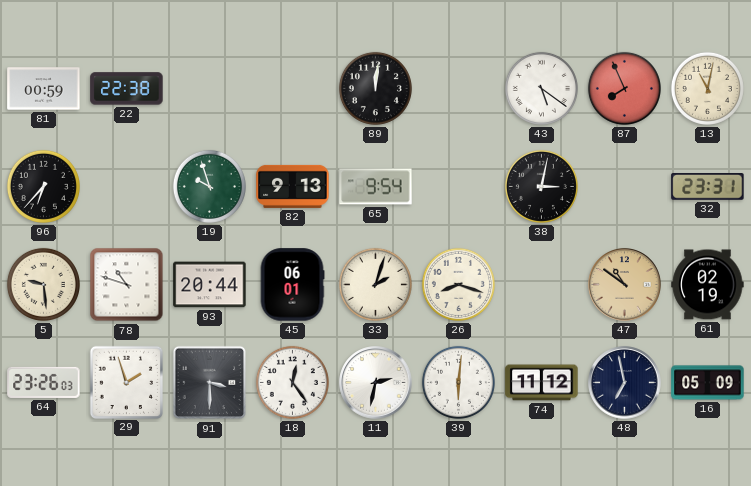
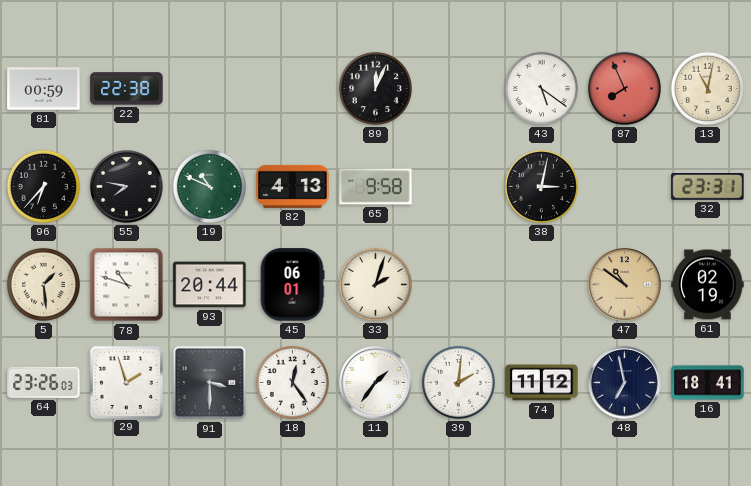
89: 12:01 -> 12:04
55: none -> 7:47
19: 9:57 -> 10:49
82: 9:13 -> 4:13
65: 9:54 -> 9:58
5: 9:29 -> 1:29
26: 8:18 -> none
11: 2:32 -> 1:36
39: 6:01 -> 2:01
16: 05:09 -> 18:41
